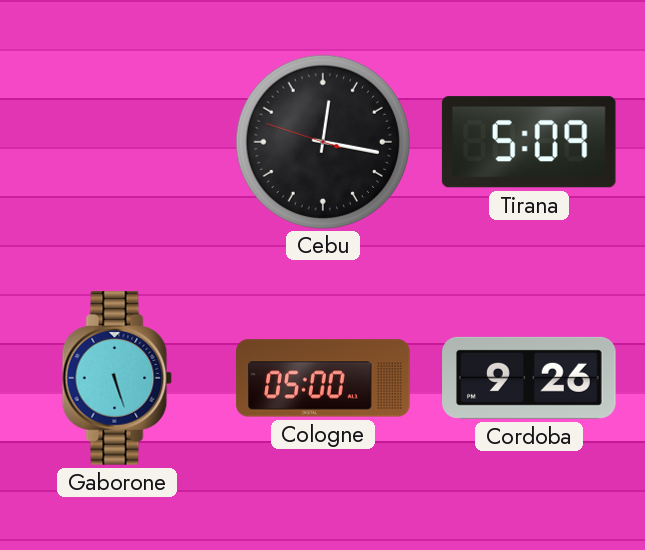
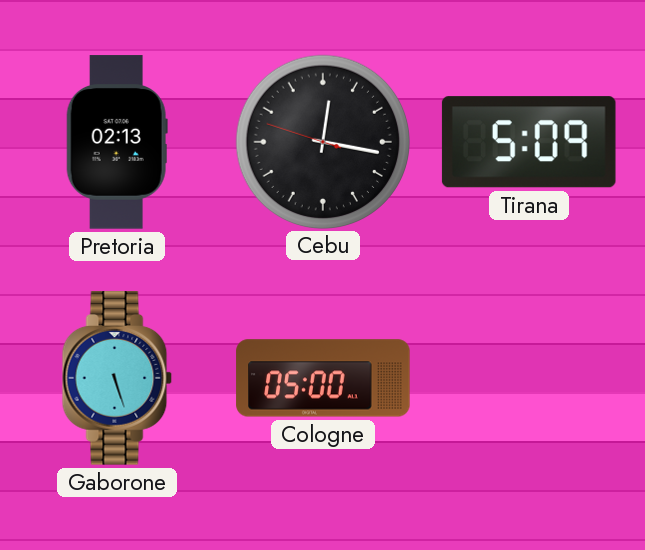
Pretoria: none -> 02:13
Cordoba: 9:26 -> none
